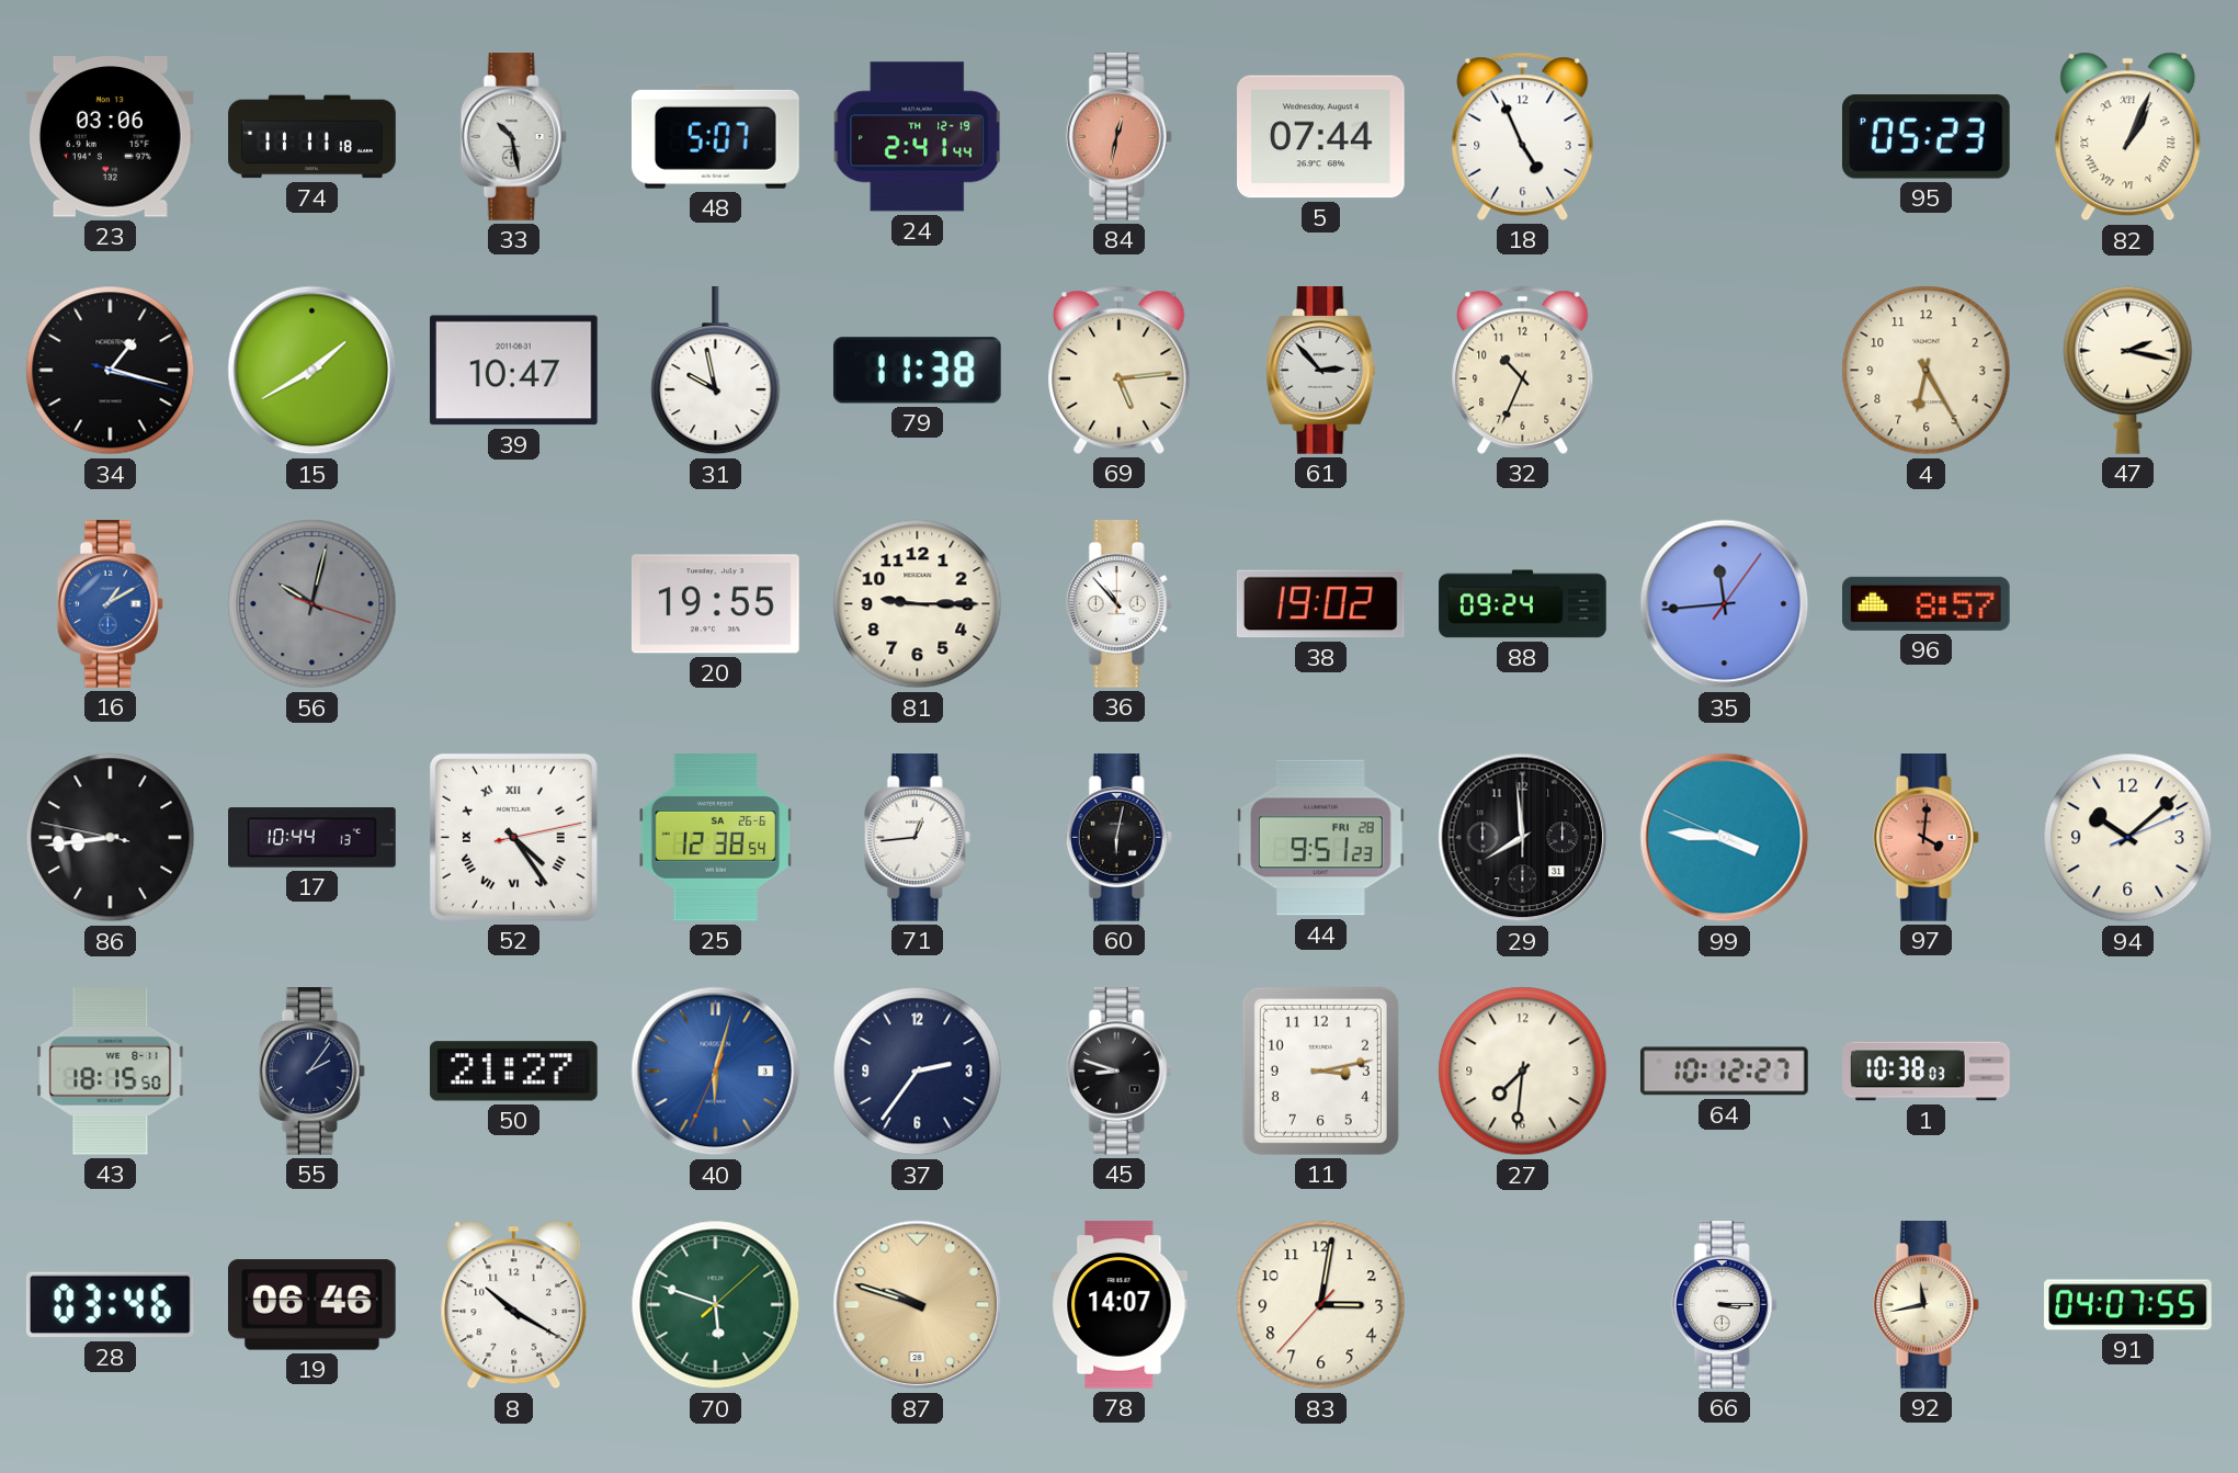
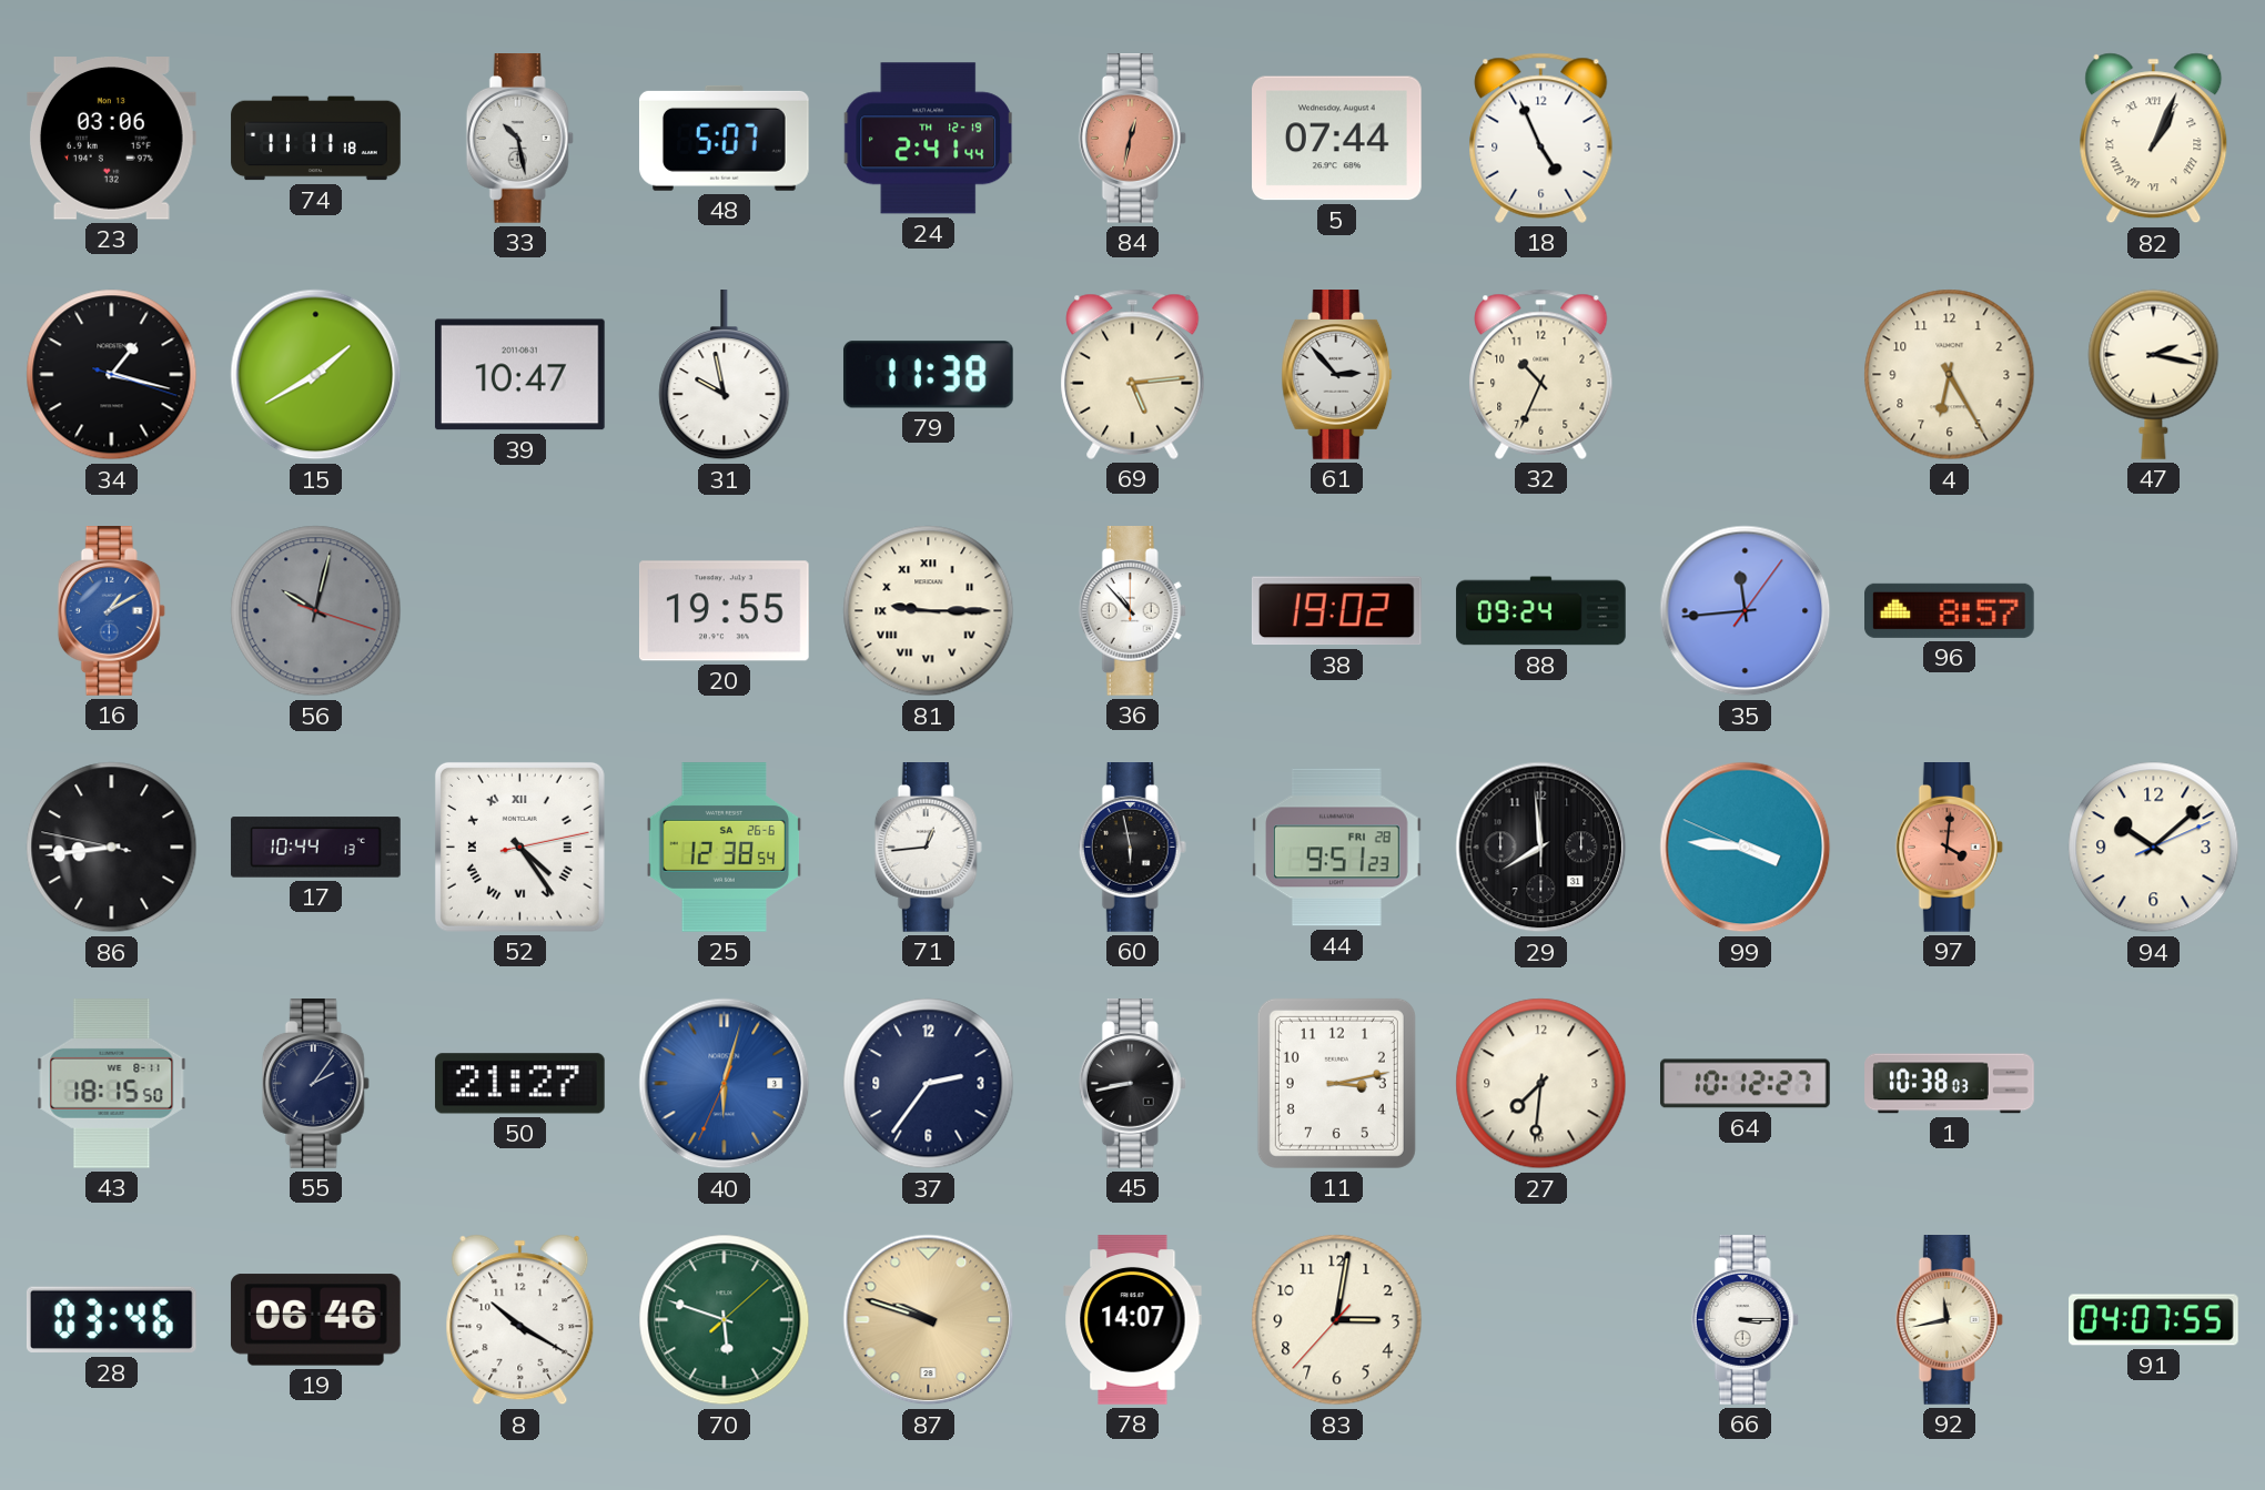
95: 05:23 -> none
81 numerals: Arabic -> Roman
60: 6:02 -> 5:58
45: 8:48 -> 8:43
